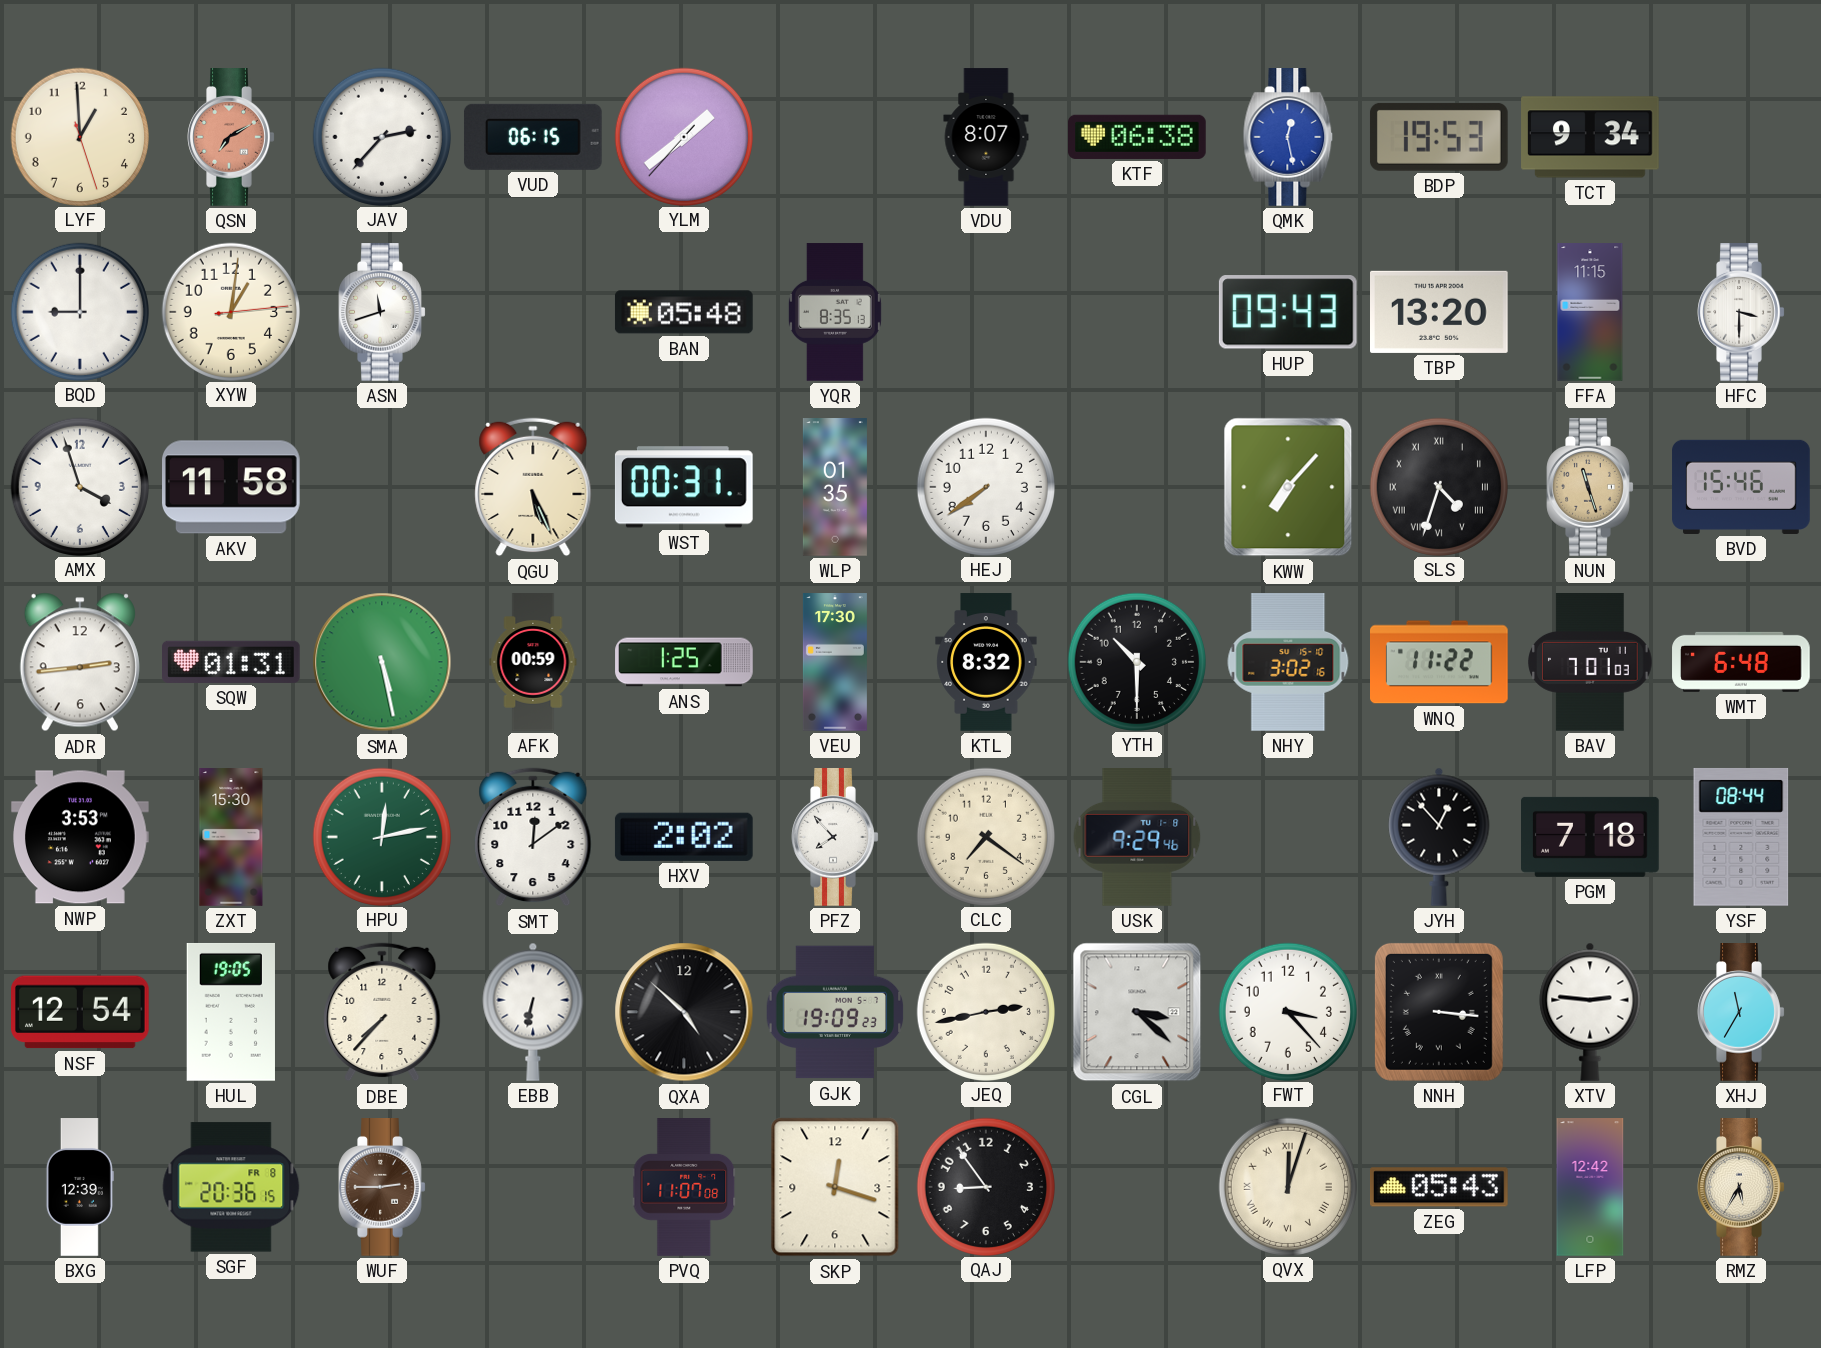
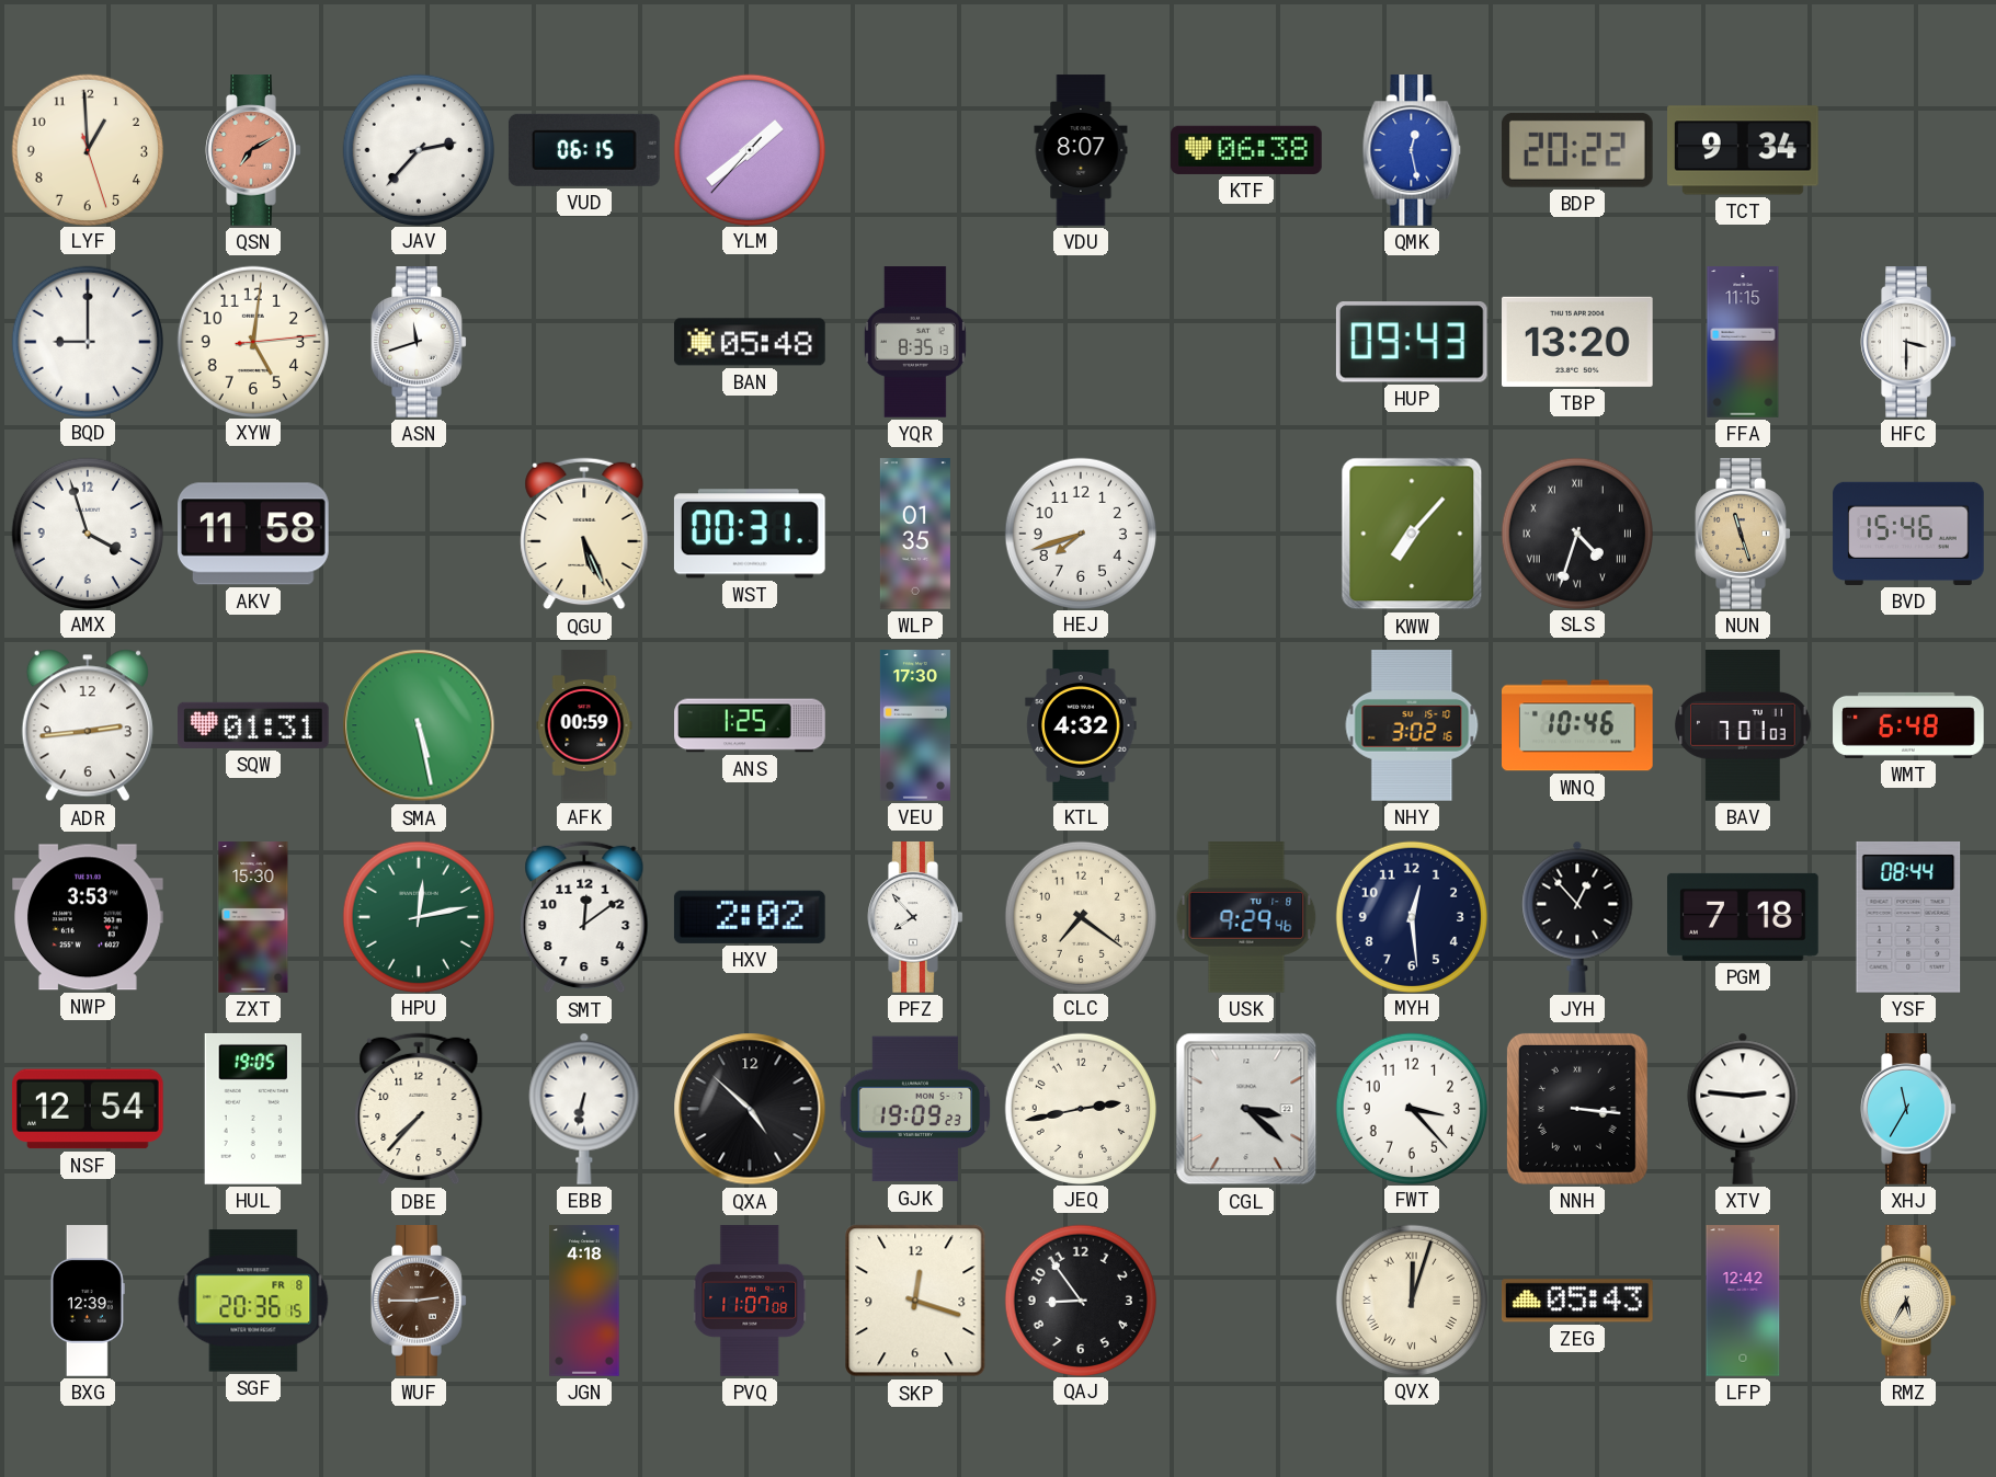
BDP: 19:53 -> 20:22
XYW: 1:01 -> 5:01
HEJ: 7:39 -> 7:42
KTL: 8:32 -> 4:32
YTH: 10:30 -> none
WNQ: 11:22 -> 10:46
MYH: none -> 12:29
JGN: none -> 4:18
